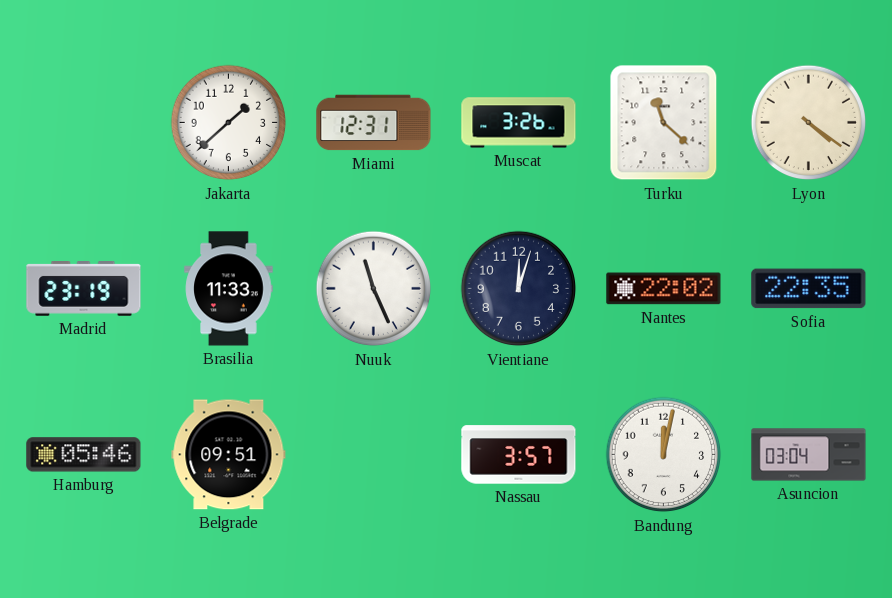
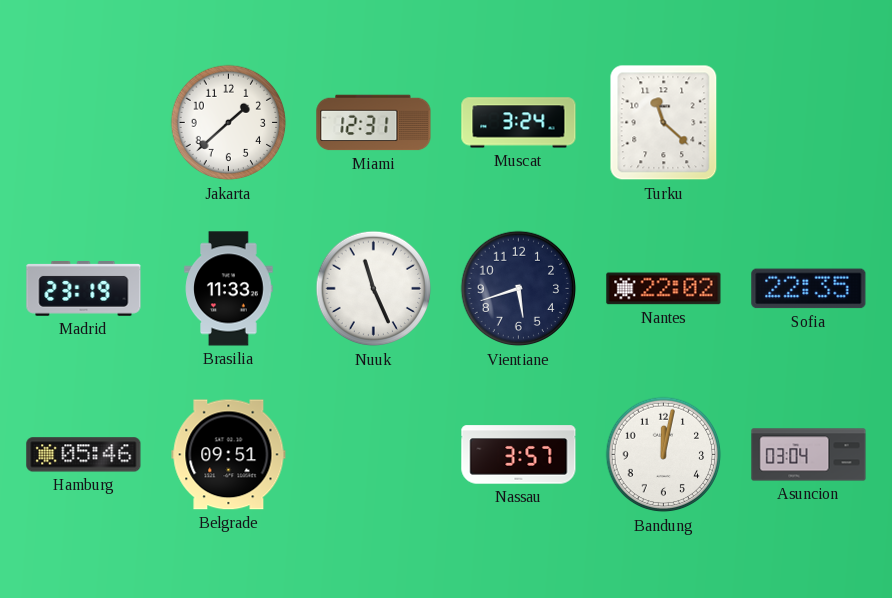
Muscat: 3:26 -> 3:24
Lyon: 4:21 -> none
Vientiane: 12:03 -> 5:42
